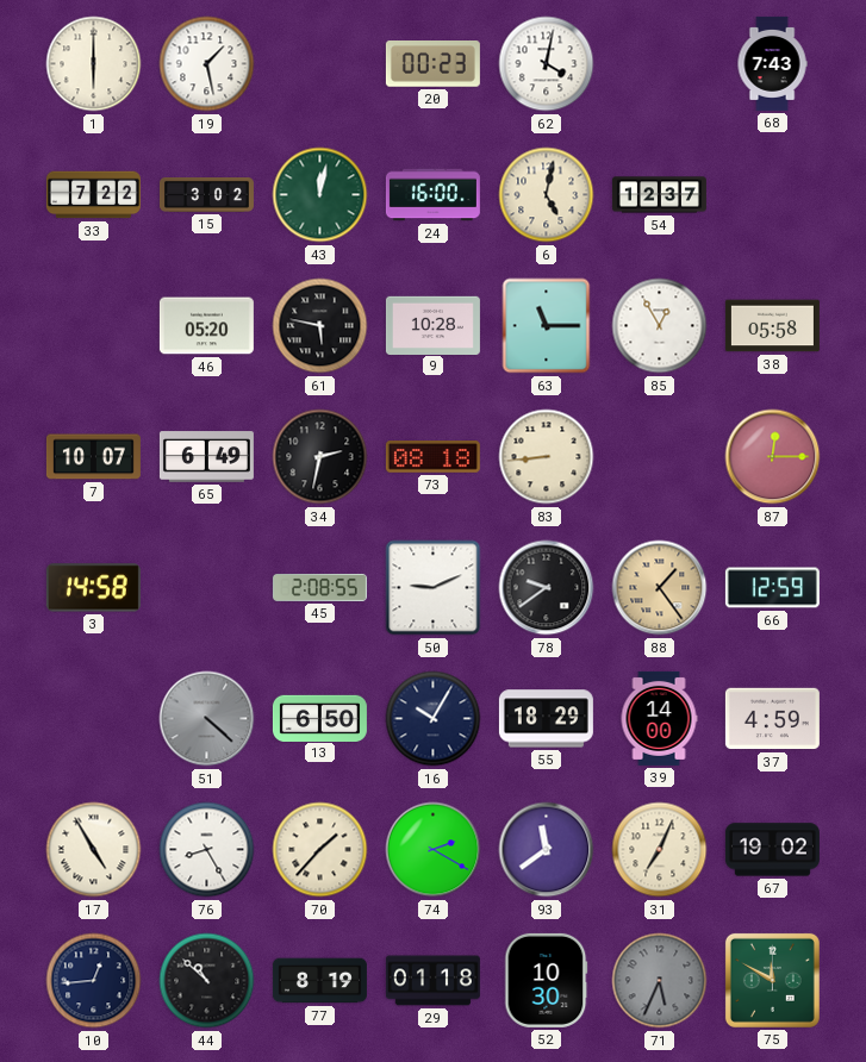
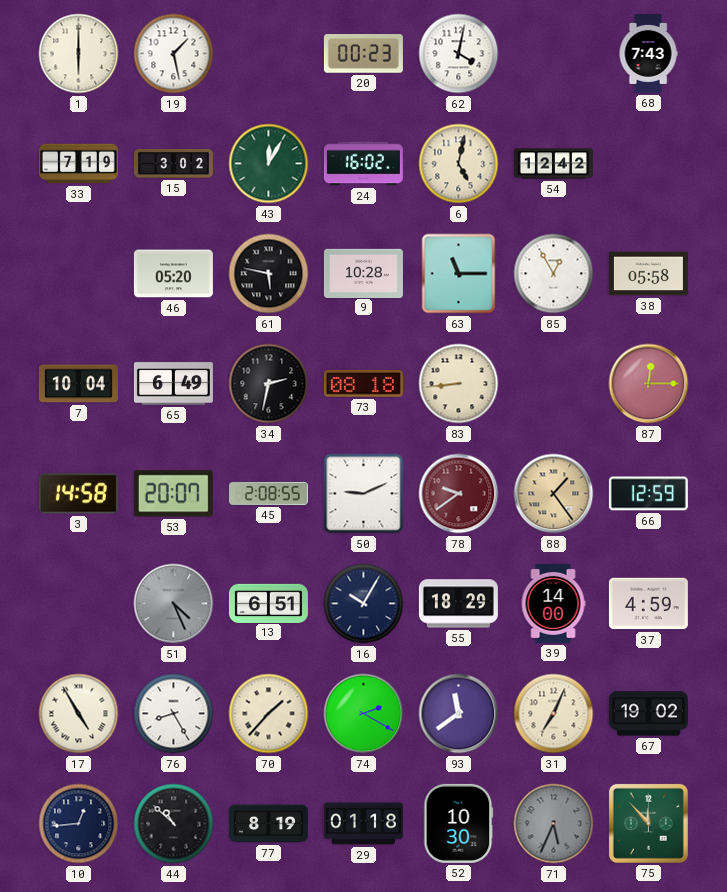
33: 7:22 -> 7:19
43: 12:02 -> 12:05
24: 16:00 -> 16:02
54: 12:37 -> 12:42
7: 10:07 -> 10:04
53: none -> 20:07
78 dial: black -> burgundy
51: 4:22 -> 4:26
13: 6:50 -> 6:51
75: 11:50 -> 11:53
